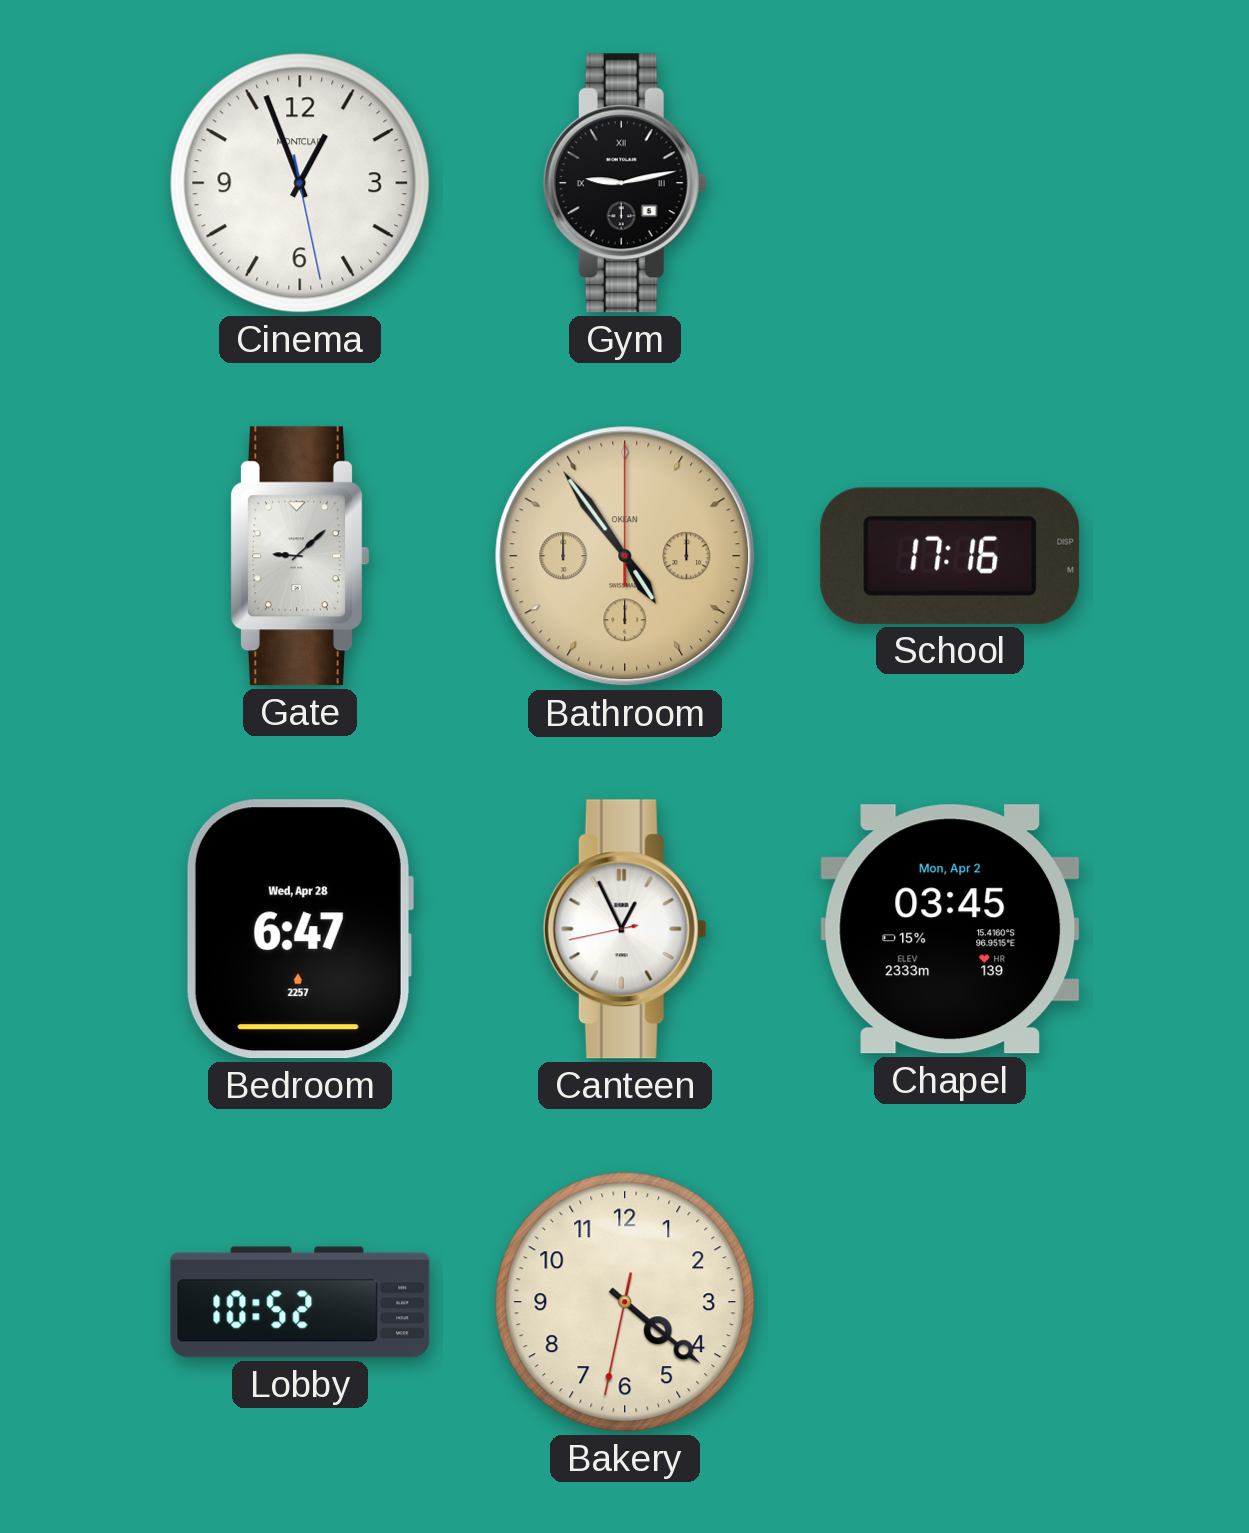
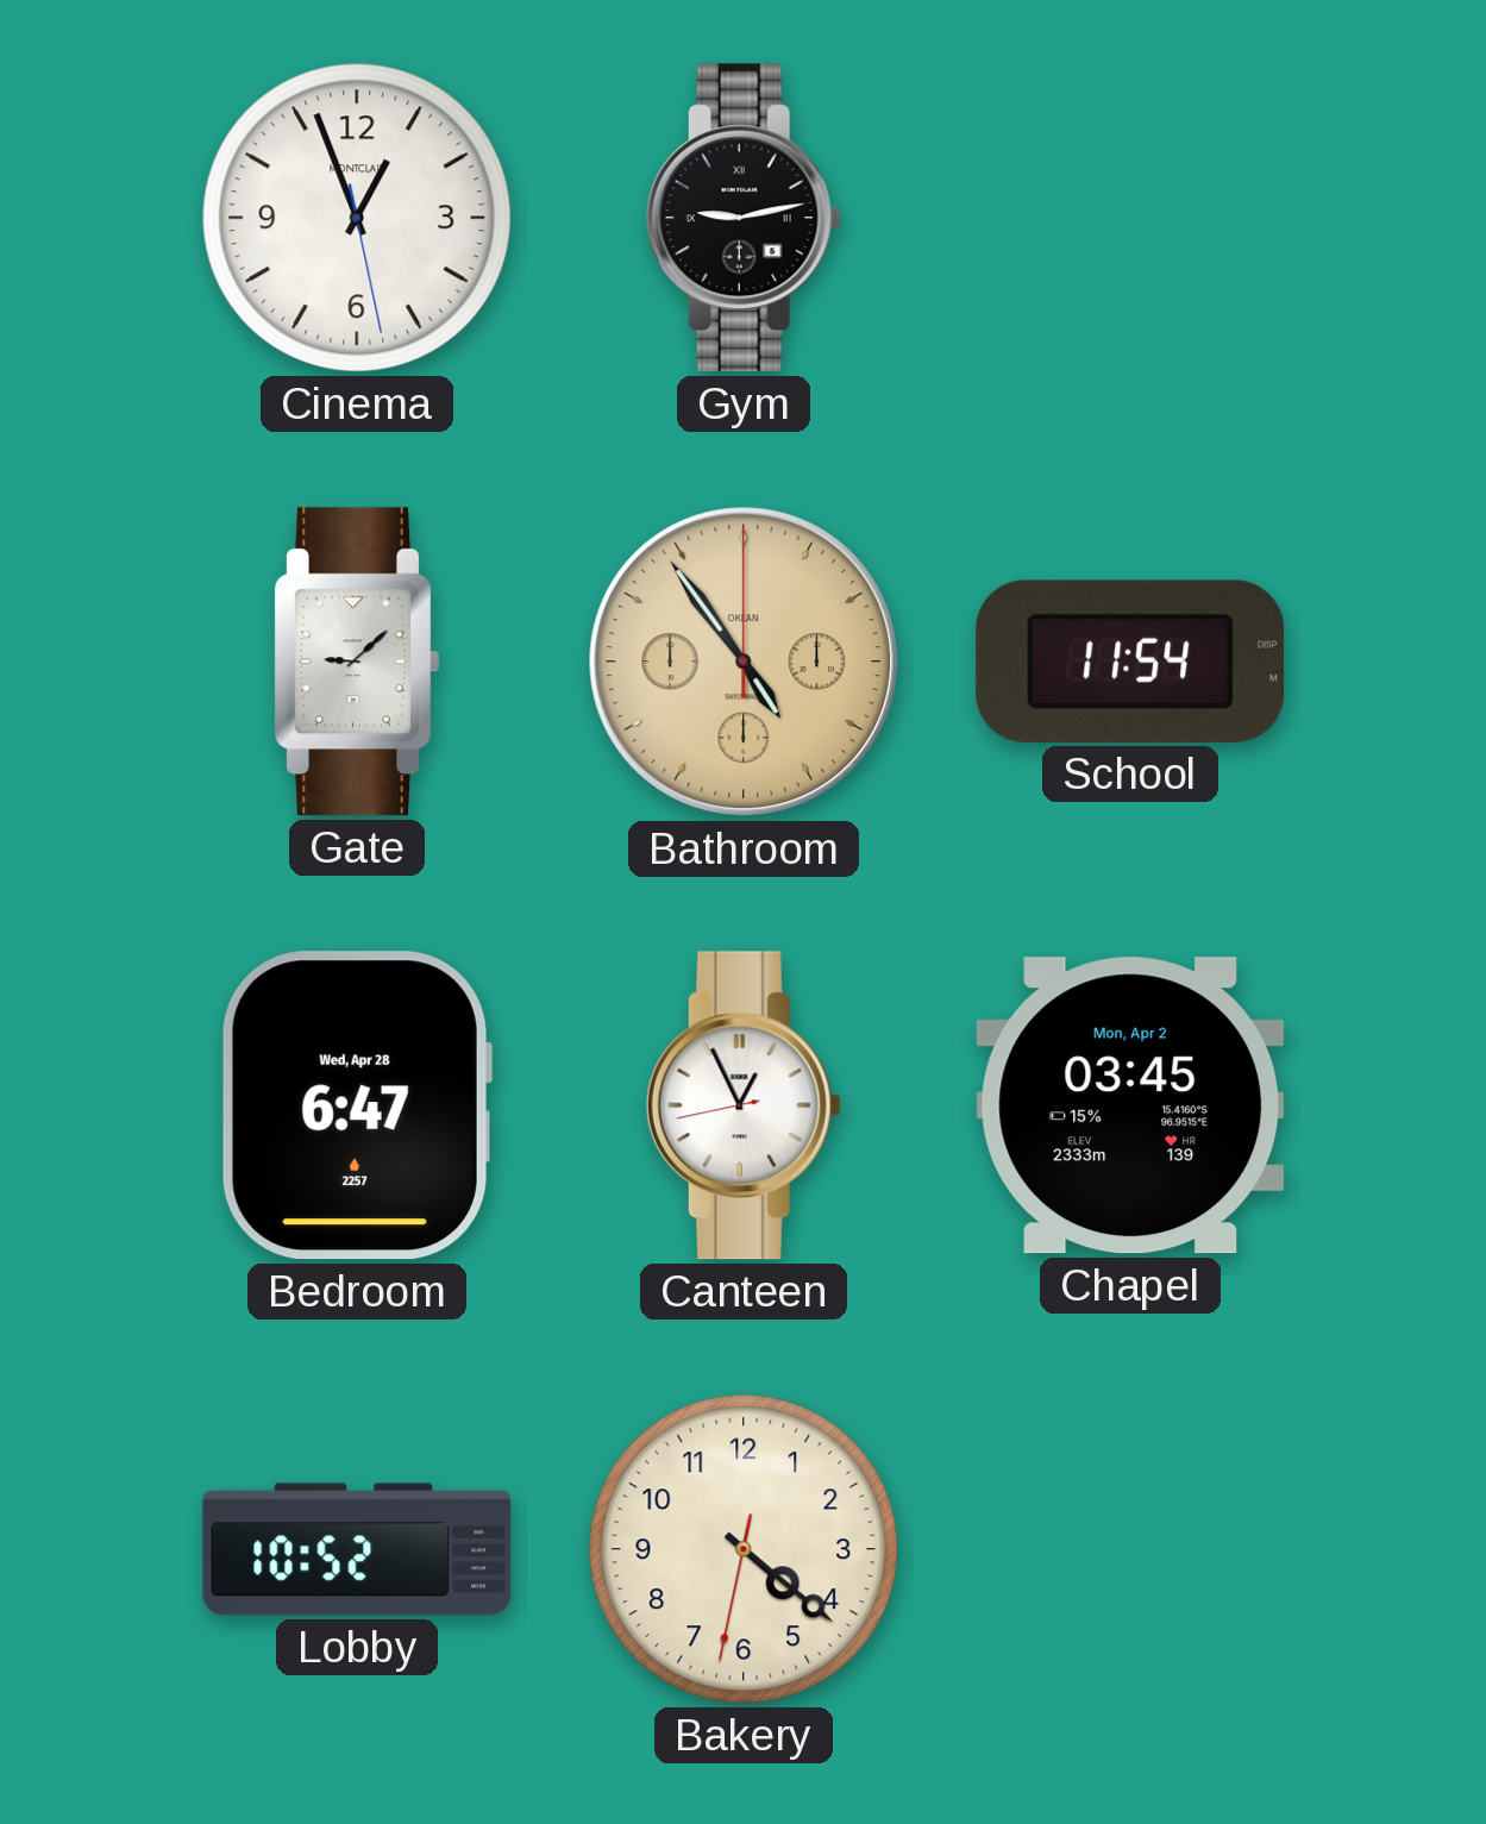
School: 17:16 -> 11:54
